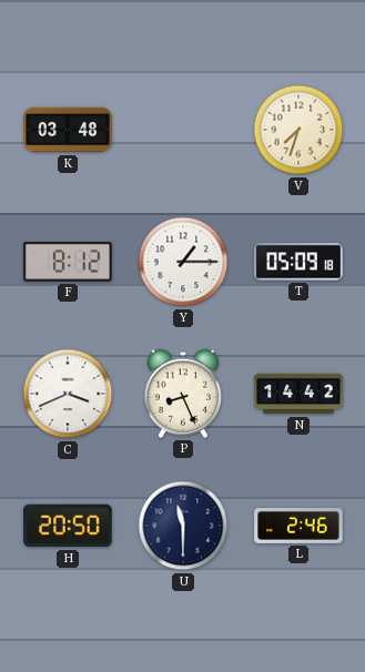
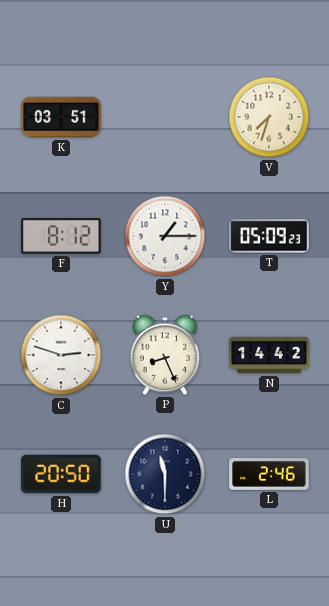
K: 03:48 -> 03:51
T: 05:09:18 -> 05:09:23
C: 3:41 -> 2:48
